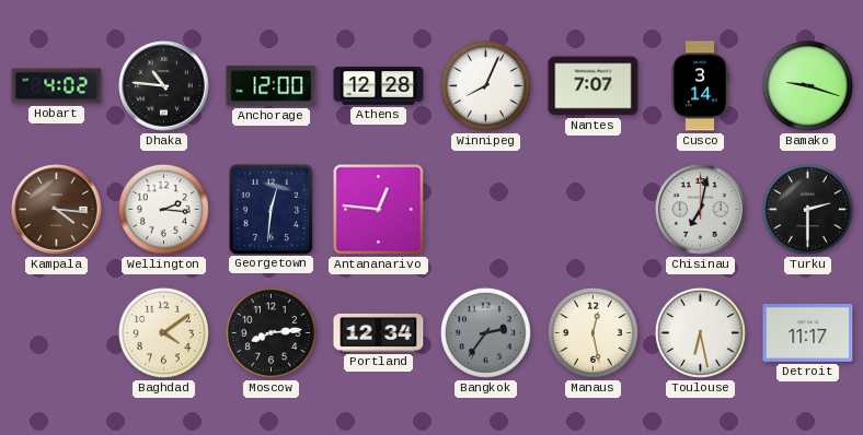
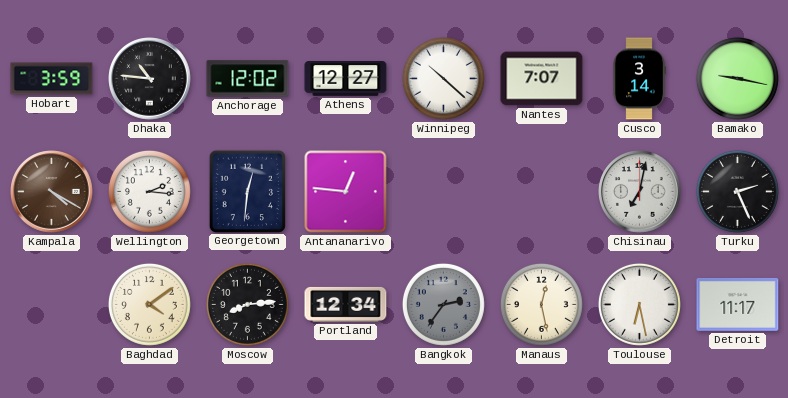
Hobart: 4:02 -> 3:59
Anchorage: 12:00 -> 12:02
Athens: 12:28 -> 12:27
Winnipeg: 8:04 -> 10:22
Bamako: 9:18 -> 9:17
Kampala: 4:16 -> 4:20
Turku: 2:30 -> 2:26
